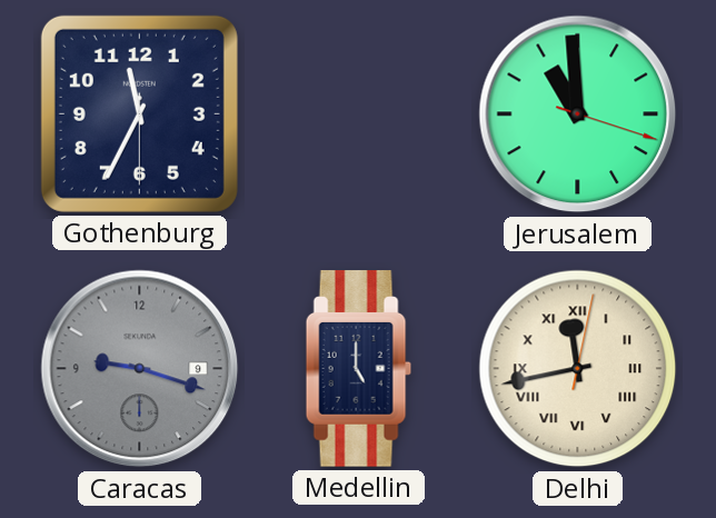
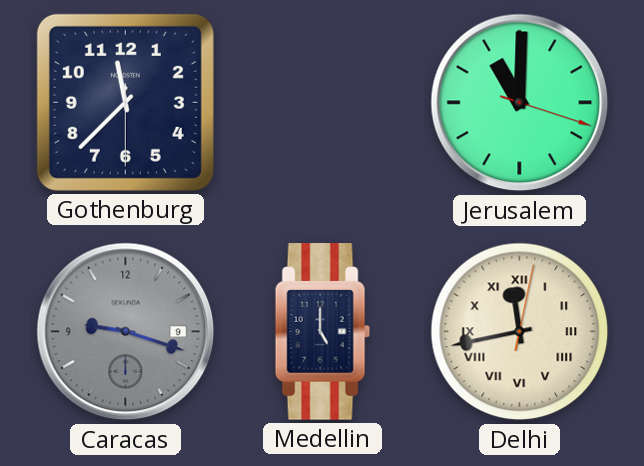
Gothenburg: 11:34 -> 11:37
Jerusalem: 10:59 -> 11:00
